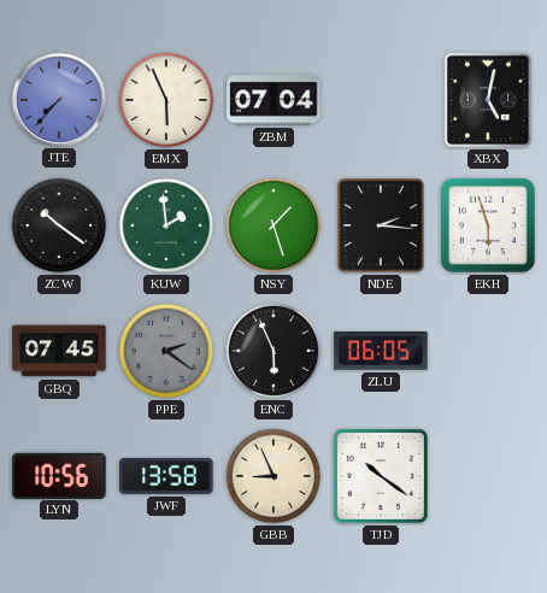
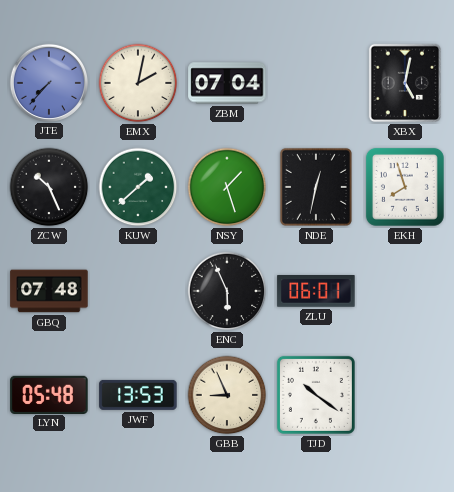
EMX: 5:56 -> 2:02
ZCW: 10:21 -> 10:26
KUW: 1:59 -> 1:38
NDE: 2:16 -> 12:32
EKH: 5:57 -> 7:57
GBQ: 07:45 -> 07:48
PPE: 2:21 -> none
ZLU: 06:05 -> 06:01
LYN: 10:56 -> 05:48
JWF: 13:58 -> 13:53
